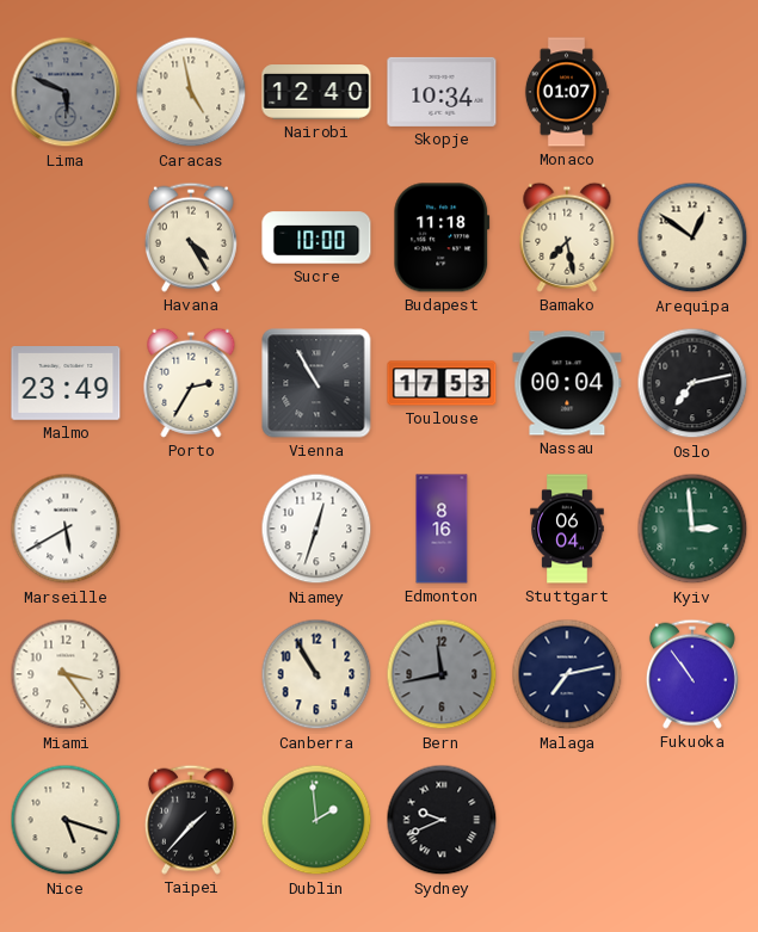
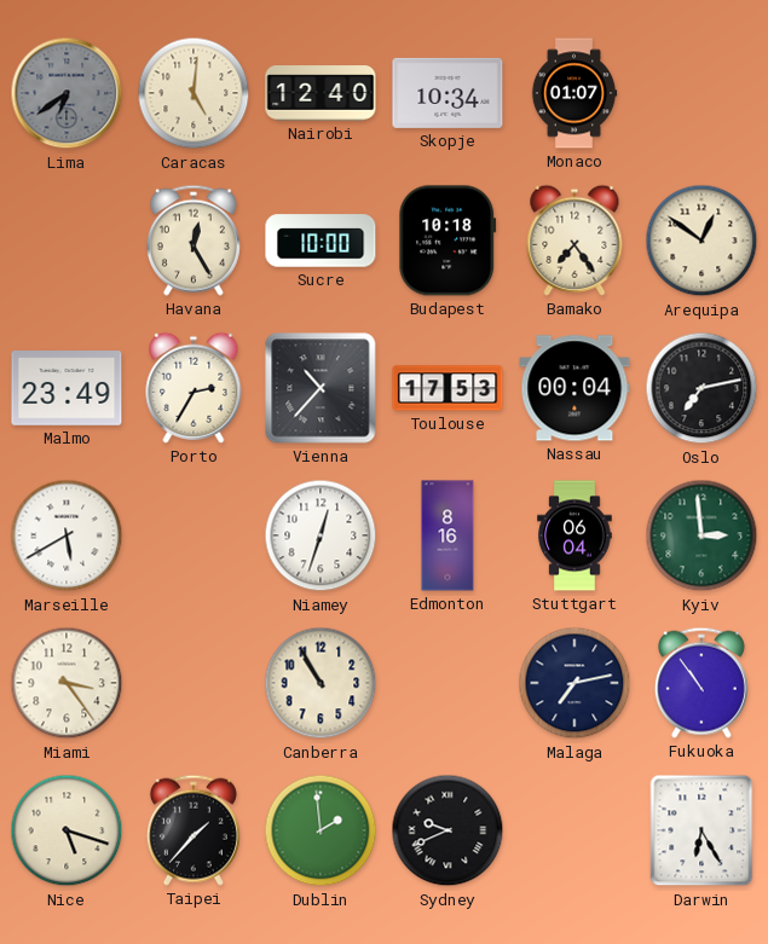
Lima: 5:49 -> 6:39
Caracas: 4:58 -> 5:01
Havana: 4:25 -> 12:25
Budapest: 11:18 -> 10:18
Bamako: 7:28 -> 7:24
Vienna: 10:55 -> 10:37
Bern: 11:43 -> none
Darwin: none -> 6:25
